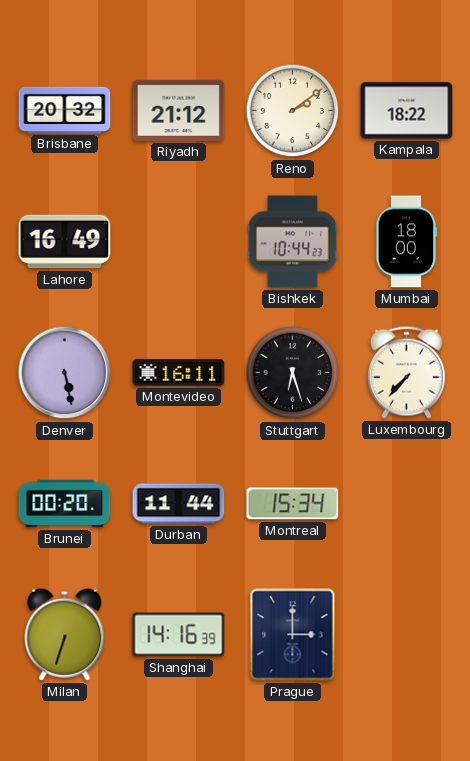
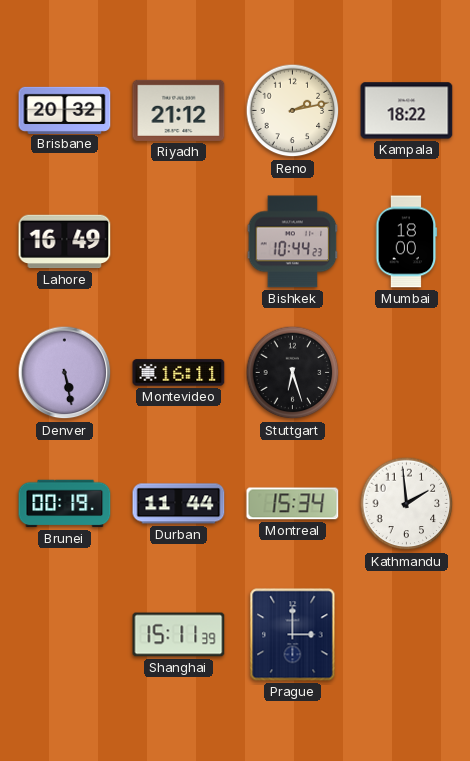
Reno: 2:09 -> 2:13
Luxembourg: 7:37 -> none
Brunei: 00:20 -> 00:19
Kathmandu: none -> 1:59
Milan: 6:33 -> none
Shanghai: 14:16 -> 15:11
